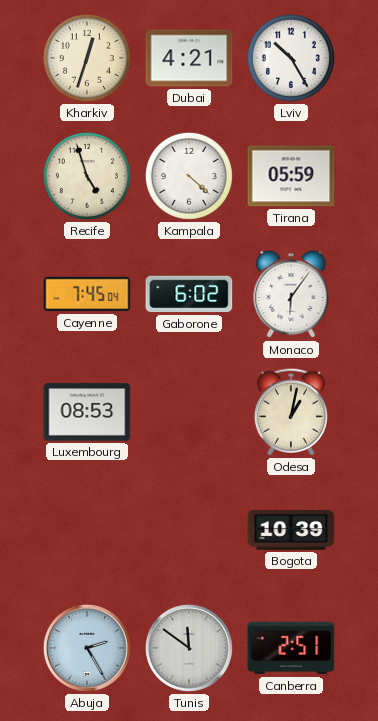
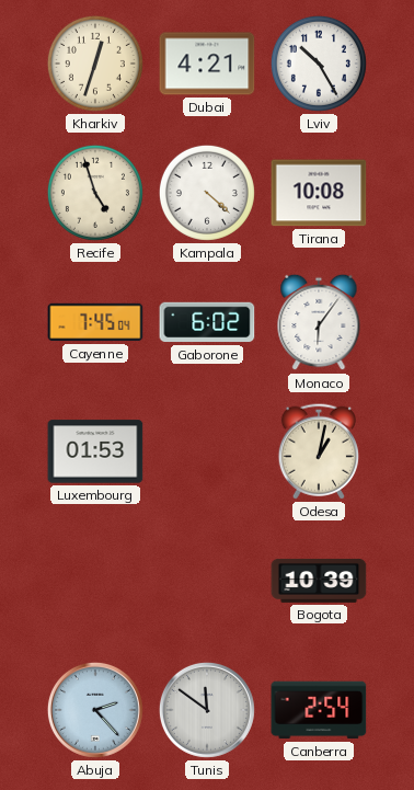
Tirana: 05:59 -> 10:08
Luxembourg: 08:53 -> 01:53
Abuja: 2:25 -> 2:23
Canberra: 2:51 -> 2:54
